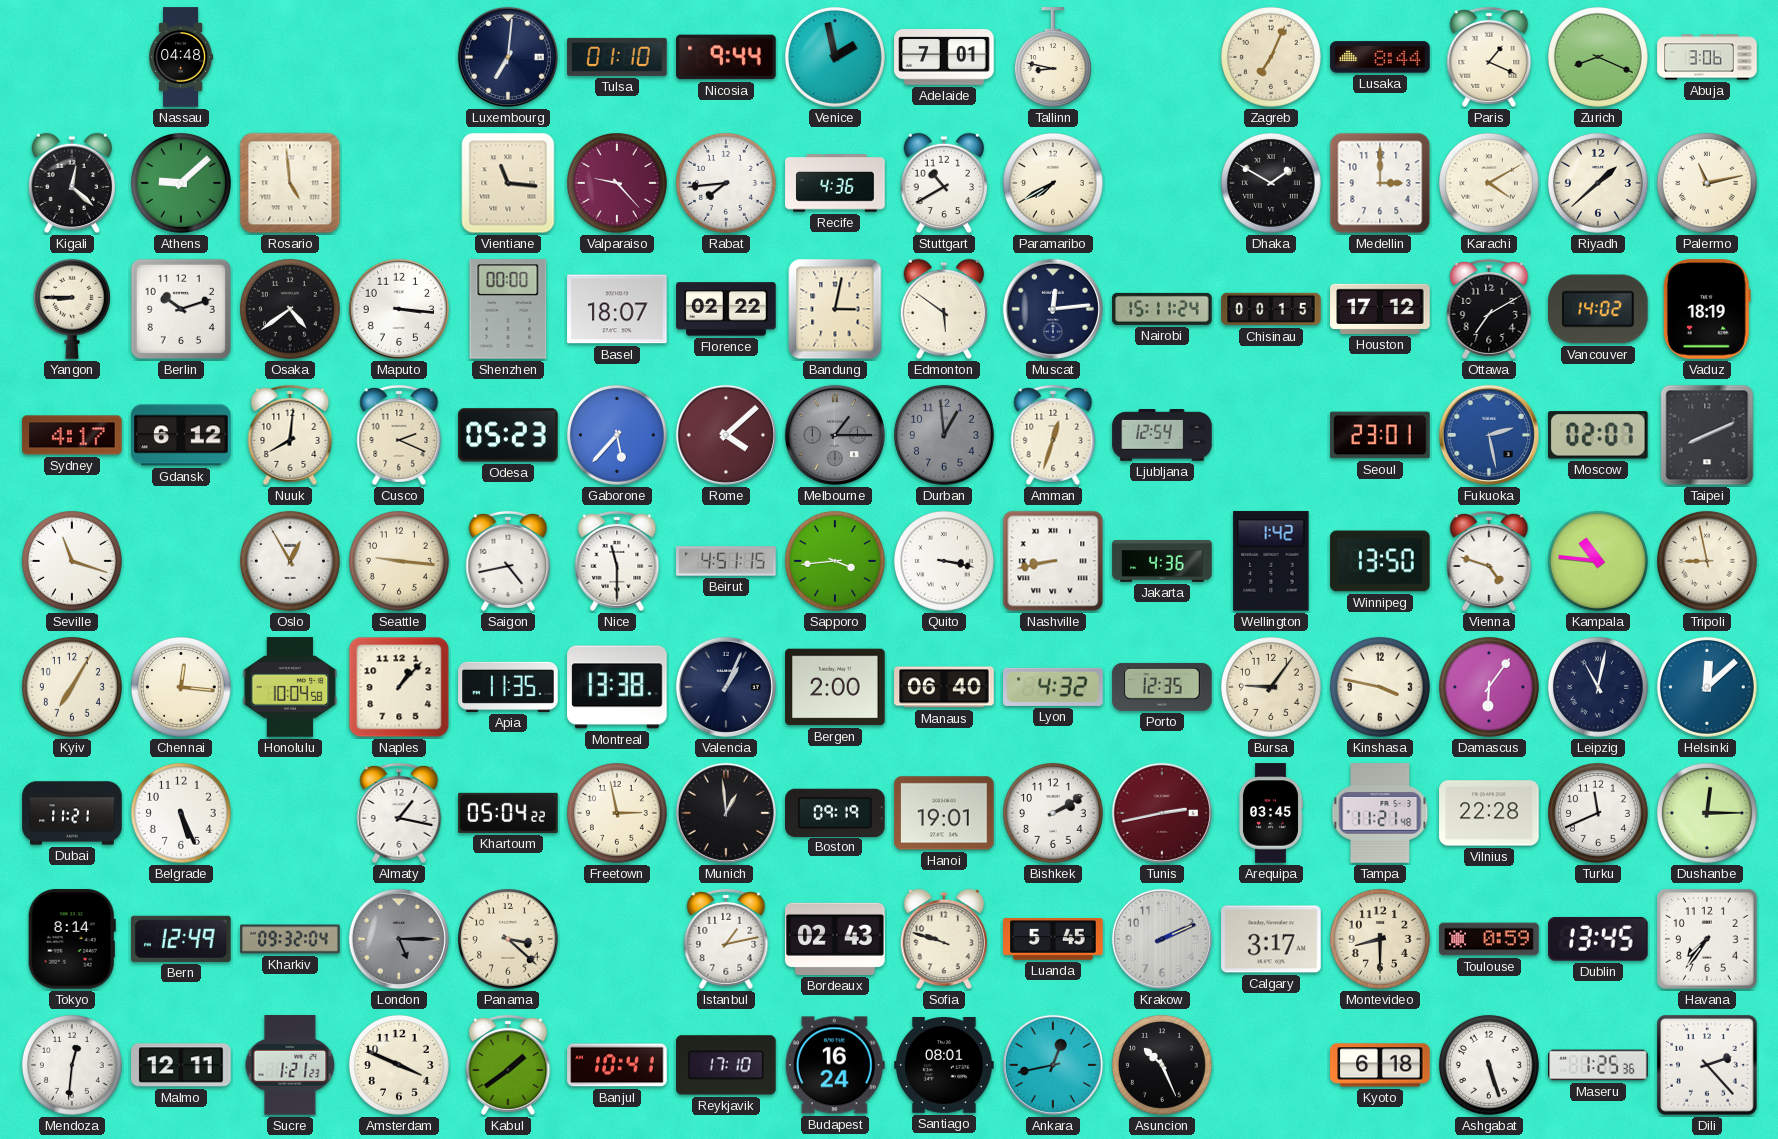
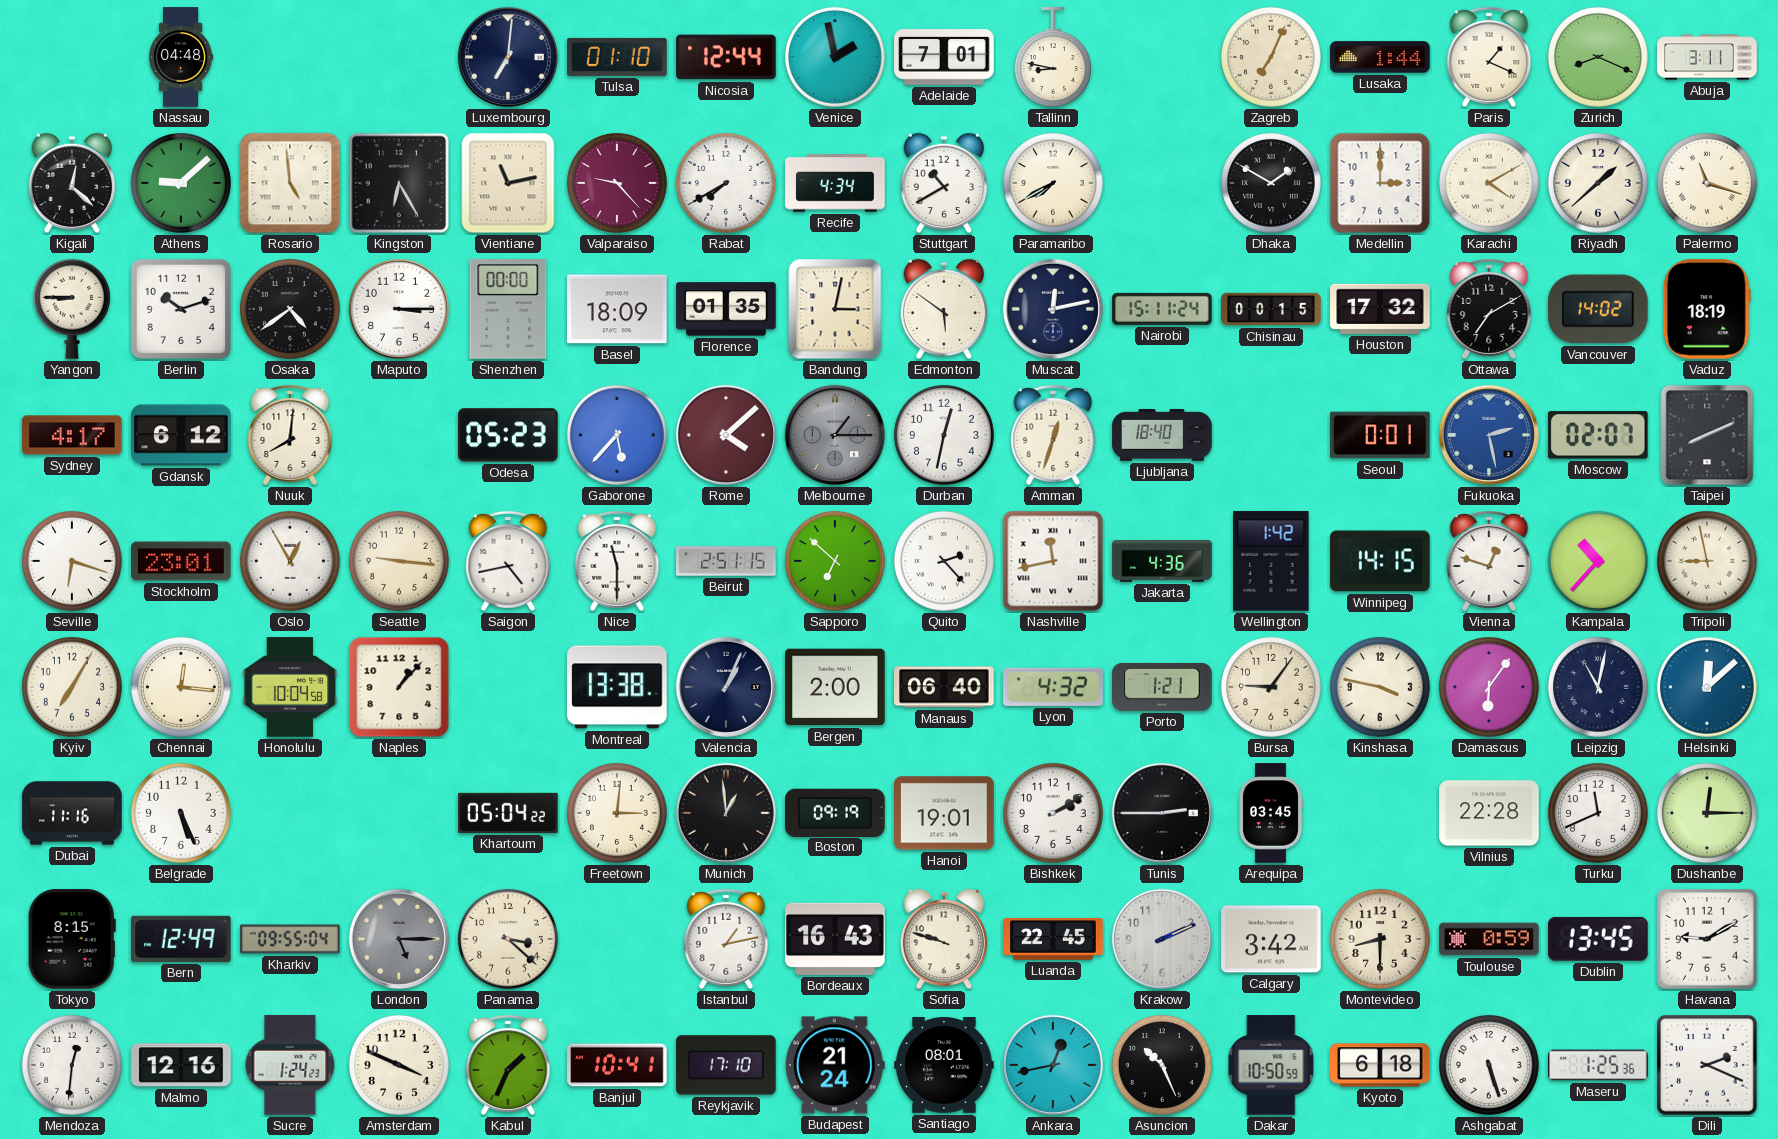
Nicosia: 9:44 -> 12:44
Lusaka: 8:44 -> 1:44
Abuja: 3:06 -> 3:11
Kingston: none -> 6:25
Vientiane: 11:16 -> 11:13
Rabat: 7:44 -> 7:40
Recife: 4:36 -> 4:34
Palermo: 11:13 -> 11:18
Maputo: 3:16 -> 3:15
Basel: 18:07 -> 18:09
Florence: 02:22 -> 01:35
Muscat: 12:14 -> 12:13
Houston: 17:12 -> 17:32
Cusco: 2:19 -> none
Durban: 12:59 -> 12:32
Durban dial: grey -> white
Ljubljana: 12:54 -> 18:40
Seoul: 23:01 -> 0:01
Seville: 11:18 -> 6:18
Stockholm: none -> 23:01
Beirut: 4:51 -> 2:51
Sapporo: 3:44 -> 6:52
Quito: 3:17 -> 2:23
Nashville: 8:43 -> 11:43
Winnipeg: 13:50 -> 14:15
Vienna: 4:48 -> 12:48
Kampala: 10:46 -> 10:37
Apia: 11:35 -> none
Porto: 12:35 -> 1:21
Dubai: 11:21 -> 11:16
Almaty: 1:17 -> none
Freetown: 2:58 -> 3:01
Tunis: 2:43 -> 2:45
Tunis dial: burgundy -> black
Tampa: 11:21 -> none
Tokyo: 8:14 -> 8:15
Kharkiv: 09:32 -> 09:55
Bordeaux: 02:43 -> 16:43
Luanda: 5:45 -> 22:45
Calgary: 3:17 -> 3:42
Havana: 7:36 -> 9:10
Malmo: 12:11 -> 12:16
Sucre: 1:21 -> 1:24
Kabul: 1:39 -> 1:34
Budapest: 16:24 -> 21:24
Dakar: none -> 10:50
Dili: 2:23 -> 2:19
